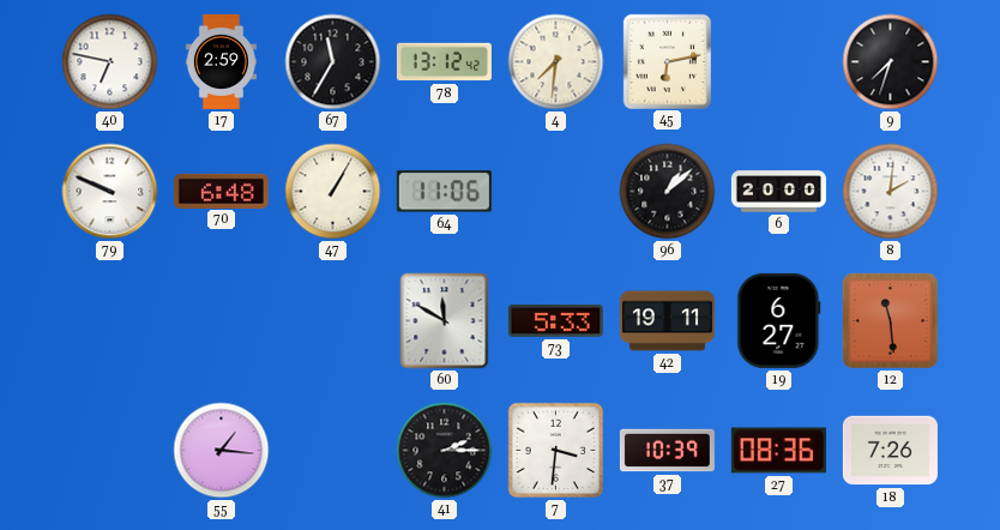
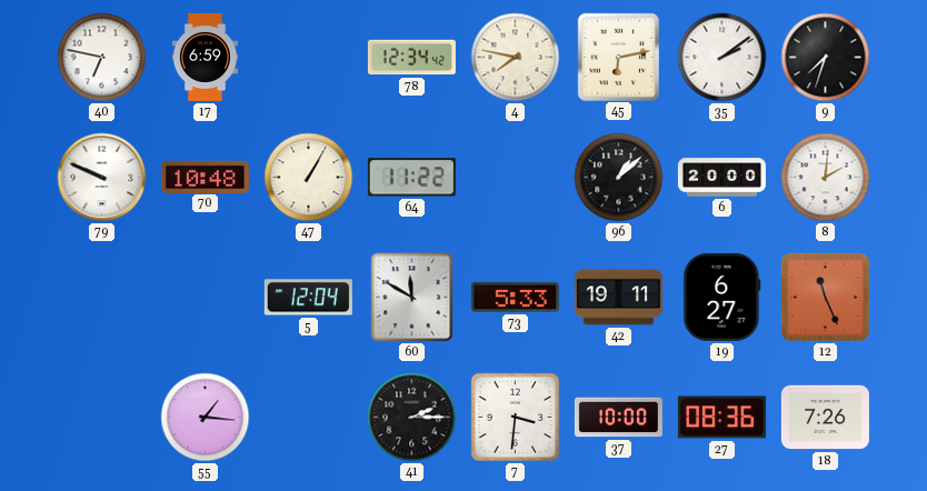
17: 2:59 -> 6:59
67: 11:35 -> none
78: 13:12 -> 12:34
4: 7:31 -> 7:47
35: none -> 2:09
70: 6:48 -> 10:48
64: 11:06 -> 11:22
5: none -> 12:04
12: 11:29 -> 11:26
37: 10:39 -> 10:00
